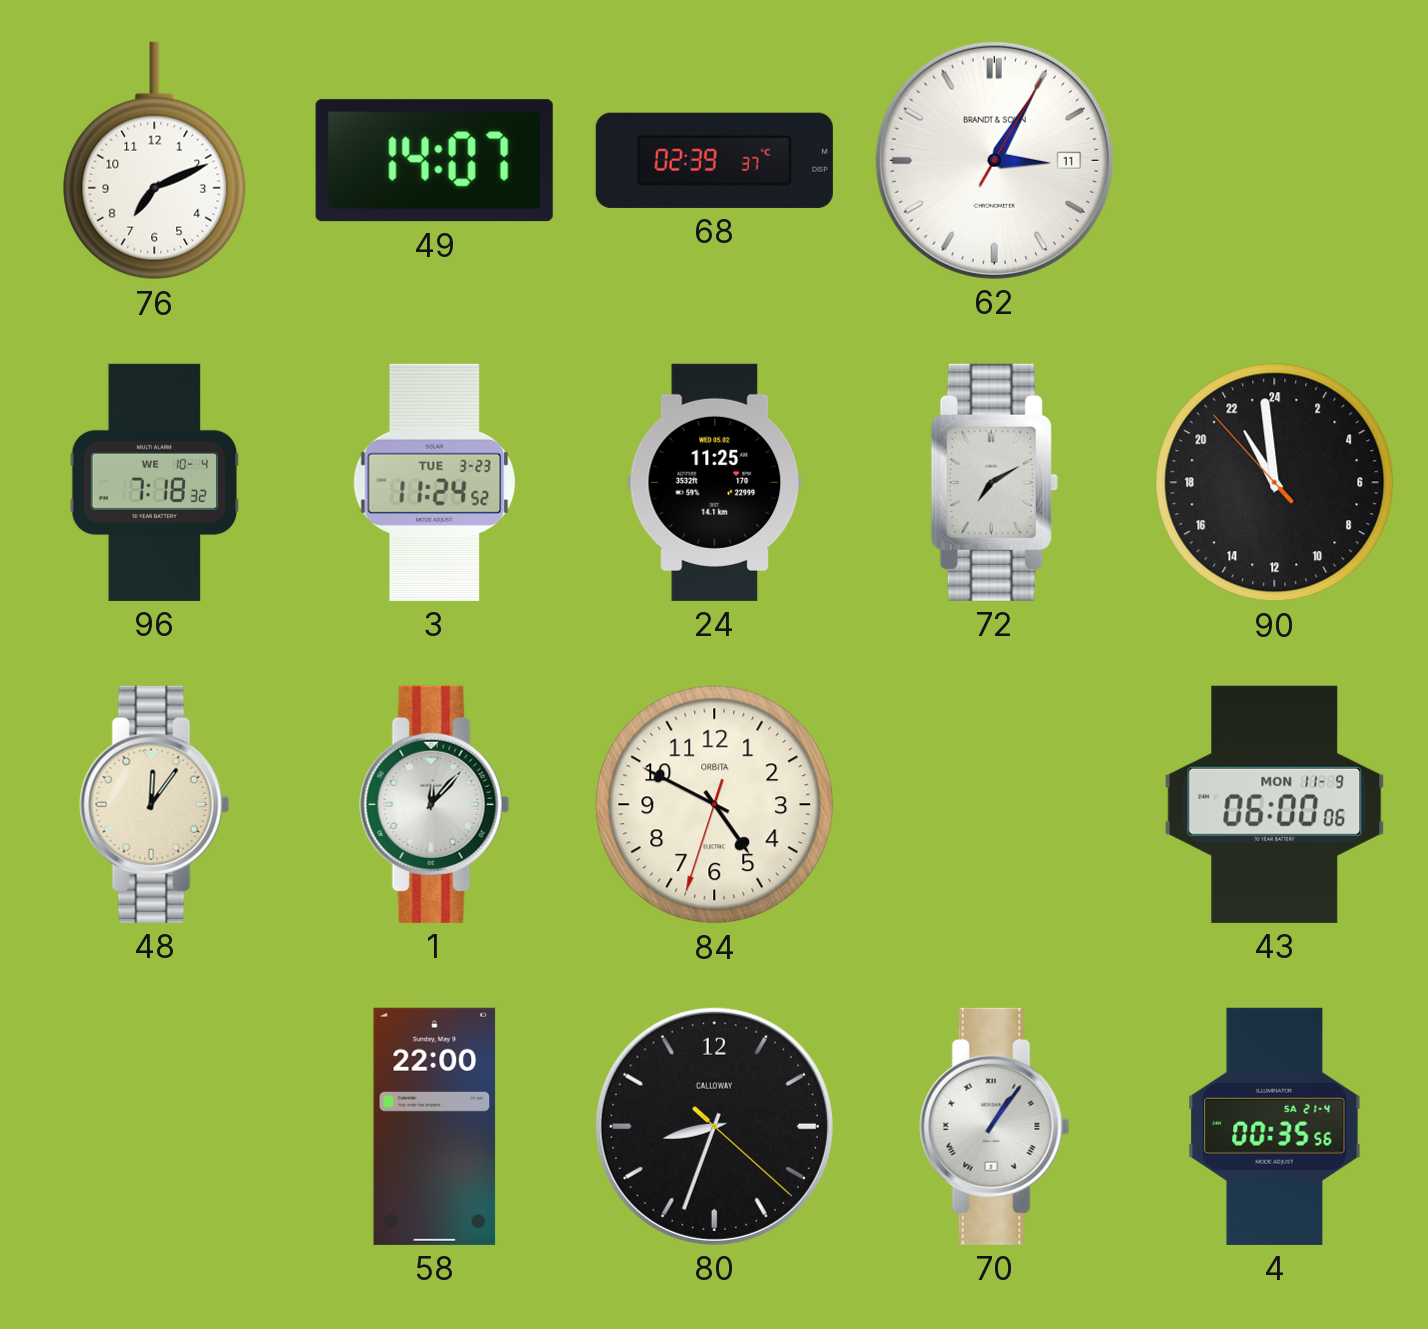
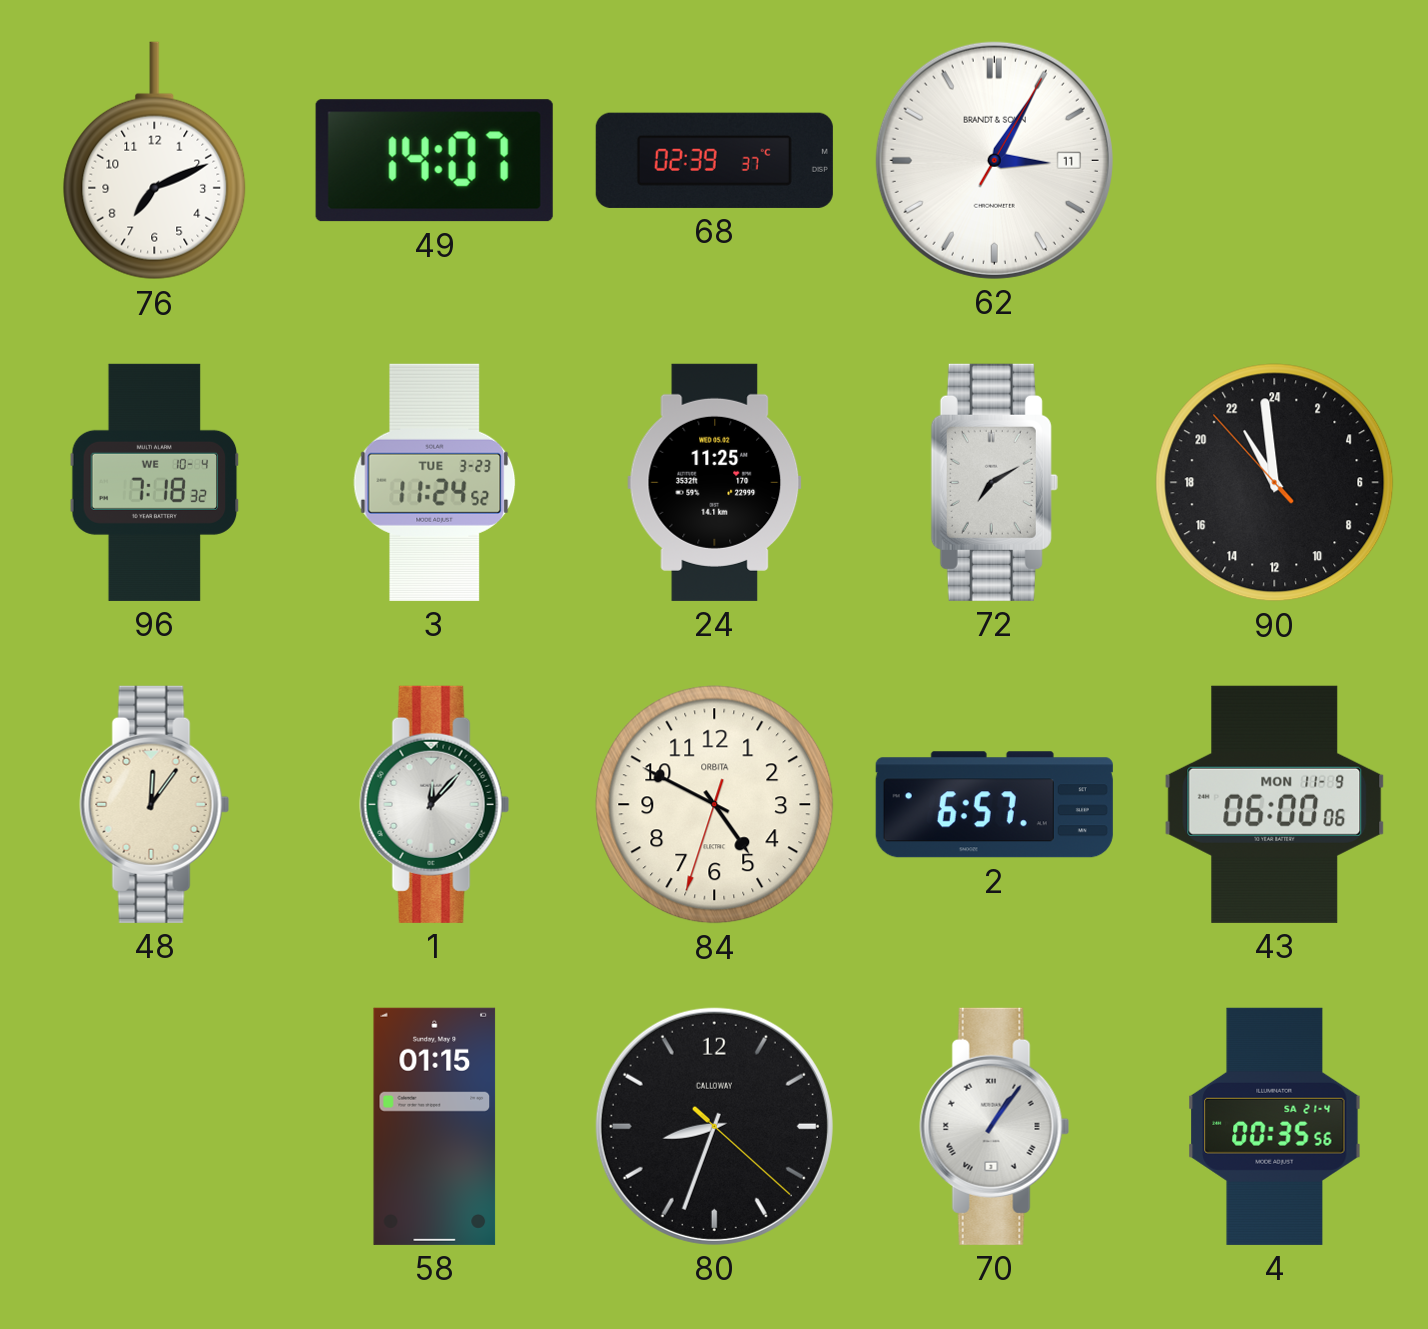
2: none -> 6:57
58: 22:00 -> 01:15
